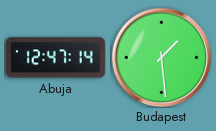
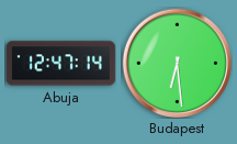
Budapest: 1:29 -> 6:29
